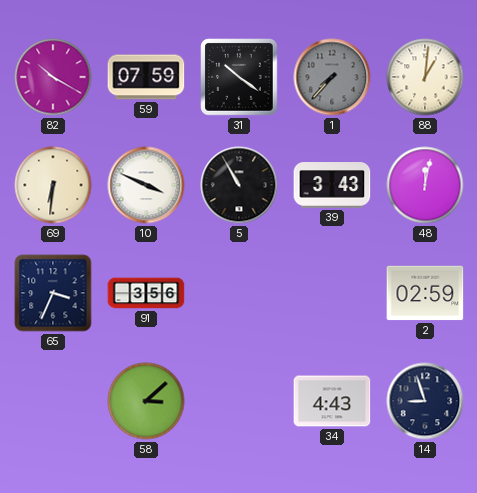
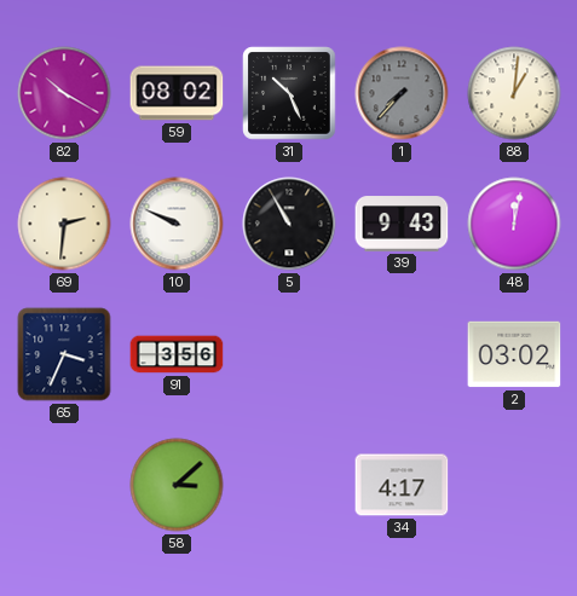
59: 07:59 -> 08:02
31: 10:21 -> 10:26
69: 6:31 -> 2:31
10: 3:49 -> 9:49
39: 3:43 -> 9:43
2: 02:59 -> 03:02
34: 4:43 -> 4:17
14: 8:57 -> none
